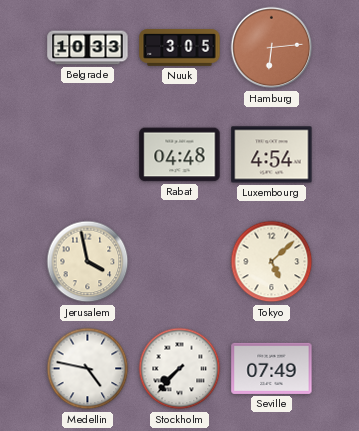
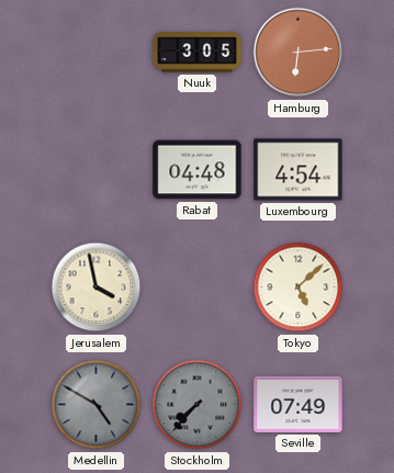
Belgrade: 10:33 -> none
Medellin: 4:47 -> 4:50
Medellin dial: white -> grey
Stockholm dial: white -> grey
